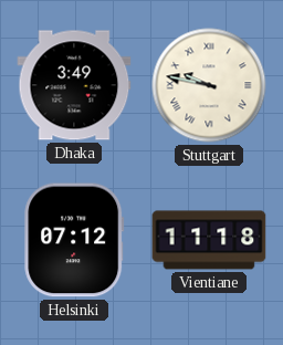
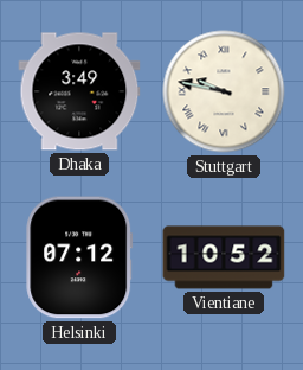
Vientiane: 11:18 -> 10:52
